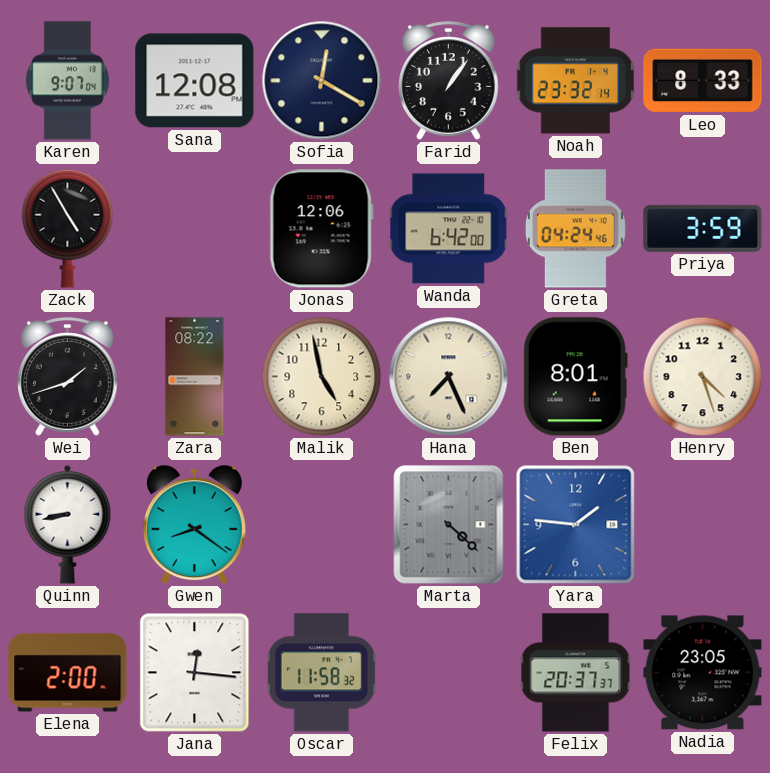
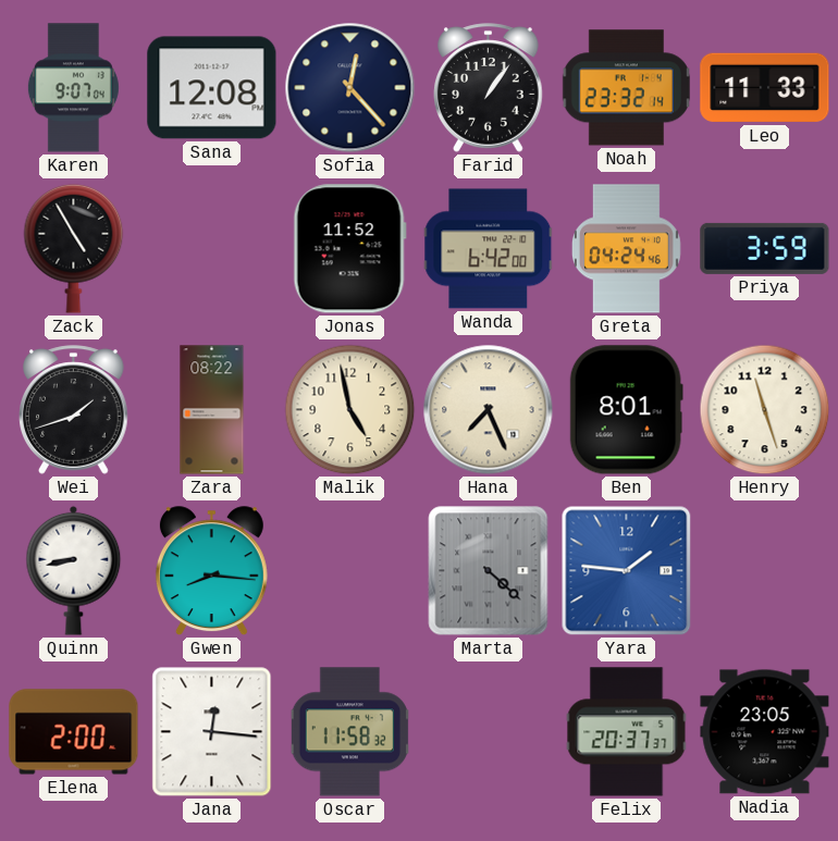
Sofia: 12:20 -> 12:23
Leo: 8:33 -> 11:33
Jonas: 12:06 -> 11:52
Henry: 4:27 -> 11:27
Gwen: 8:21 -> 8:16
